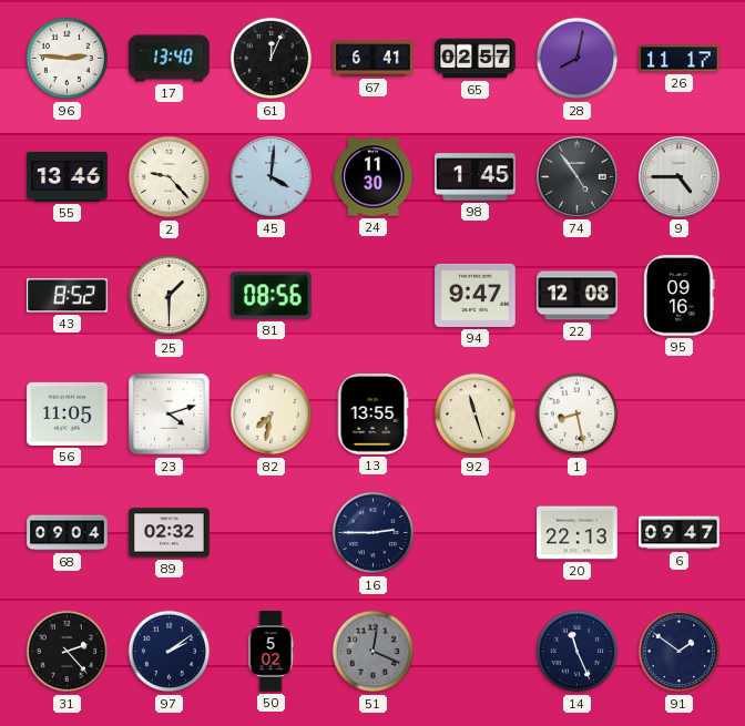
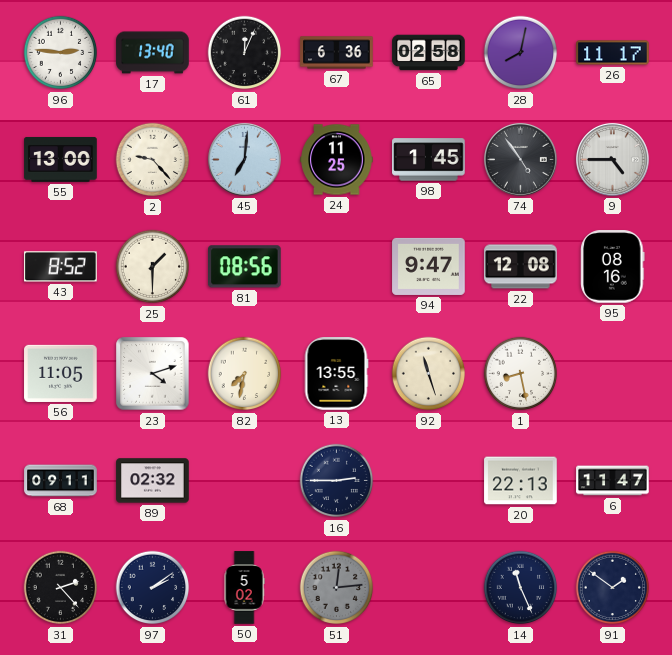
67: 6:41 -> 6:36
65: 02:57 -> 02:58
55: 13:46 -> 13:00
45: 4:01 -> 7:01
24: 11:30 -> 11:25
95: 09:16 -> 08:16
68: 09:04 -> 09:11
6: 09:47 -> 11:47
51: 12:19 -> 12:14
